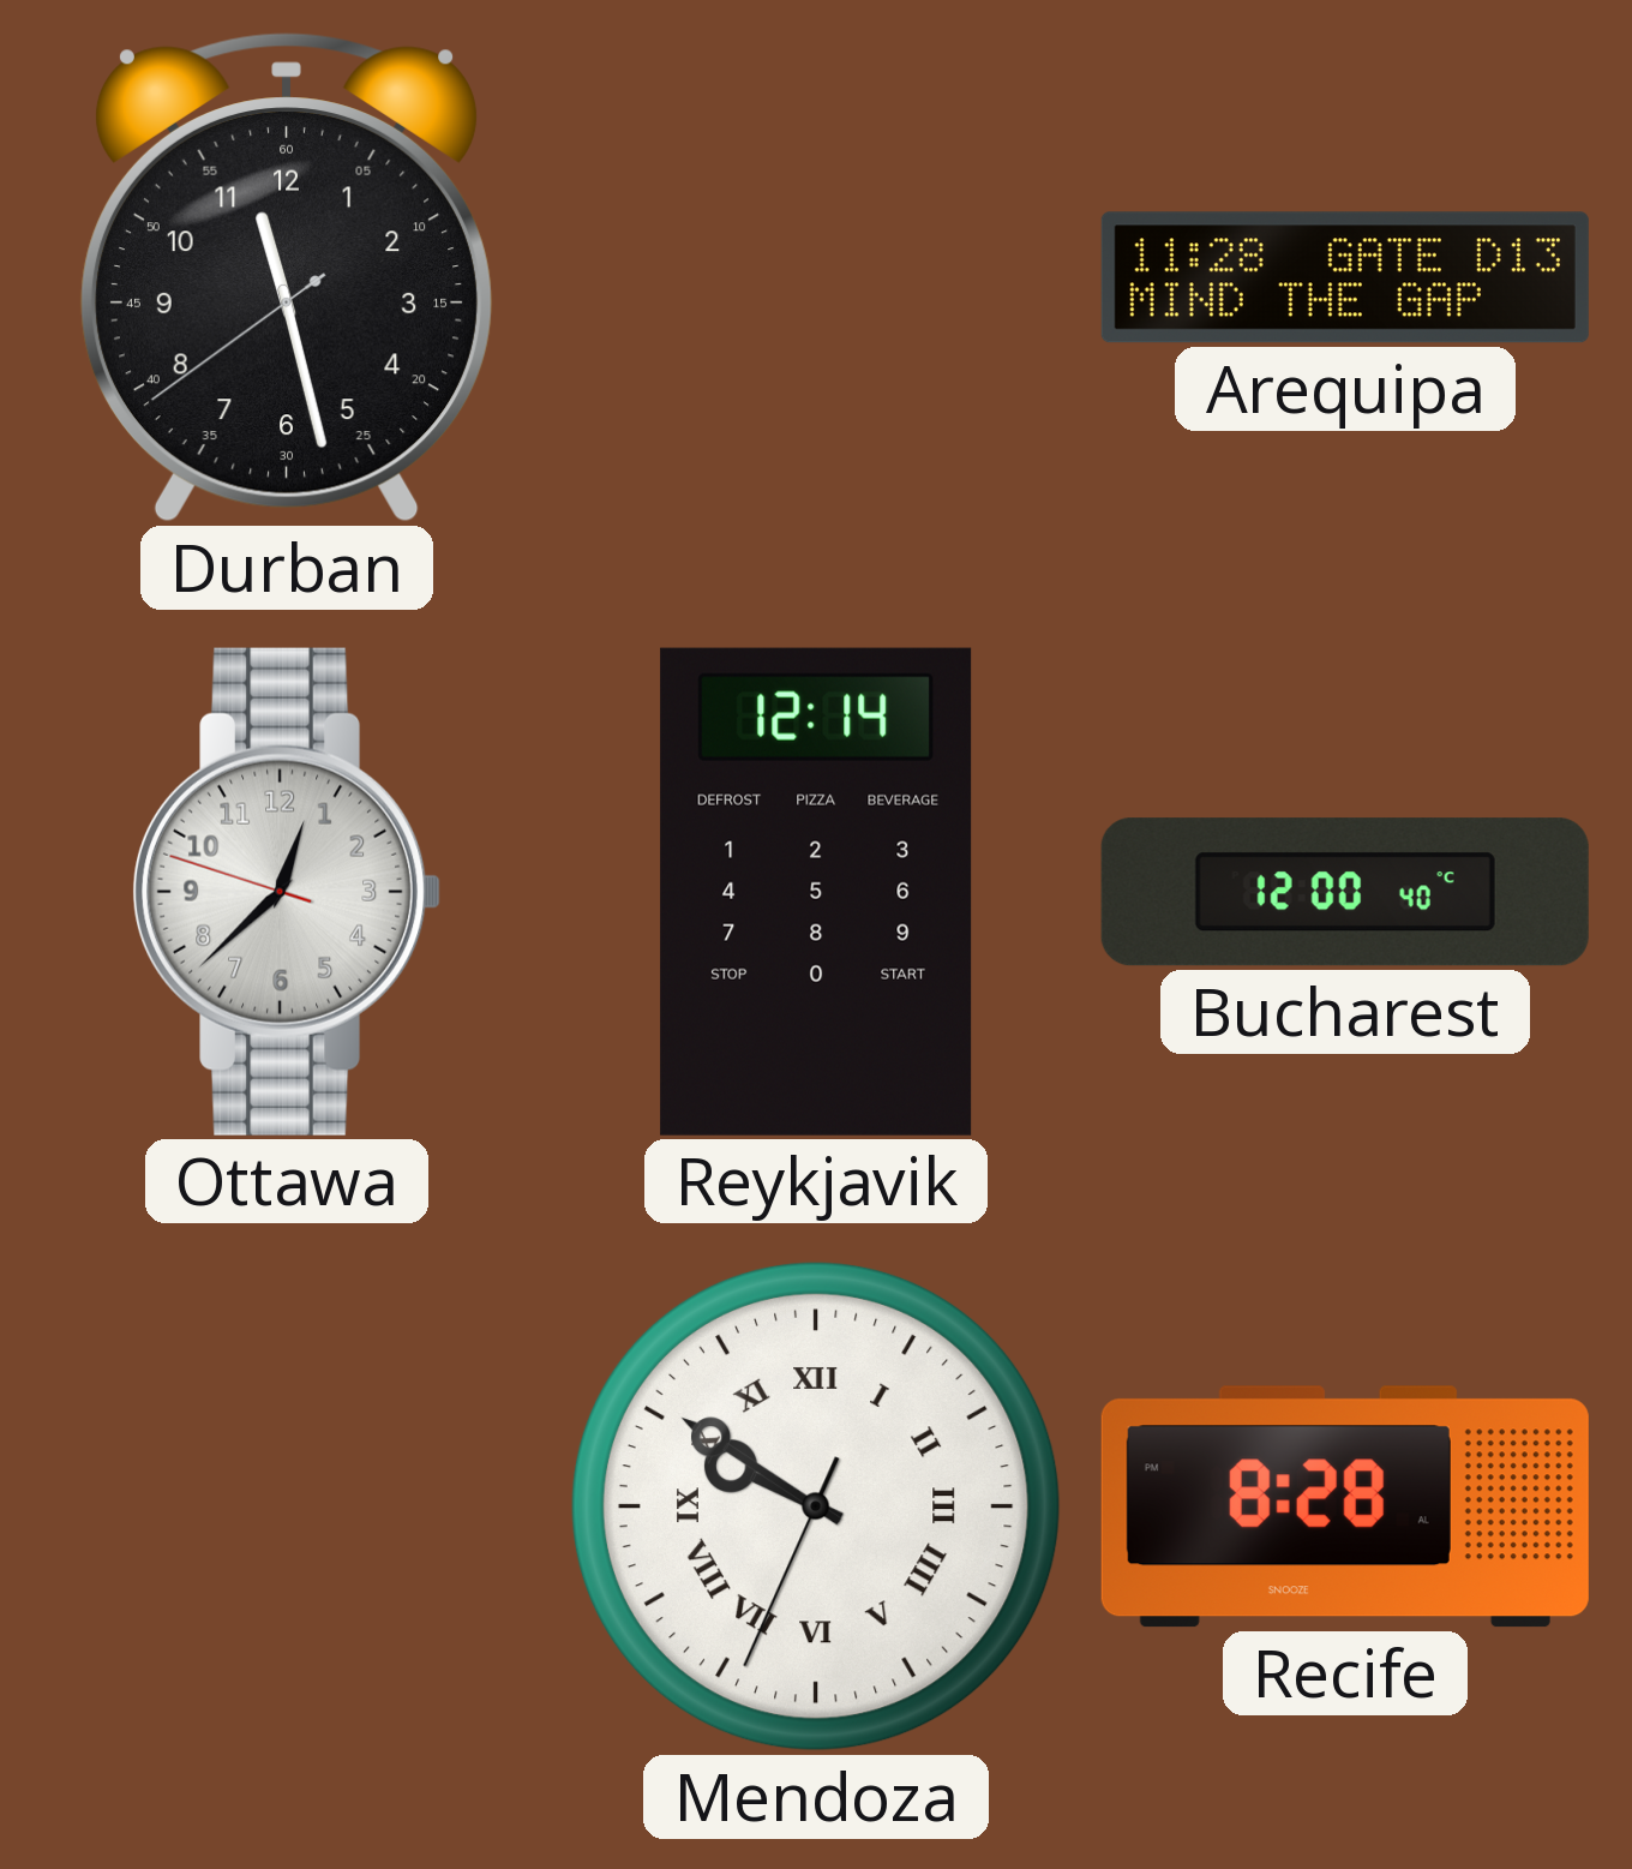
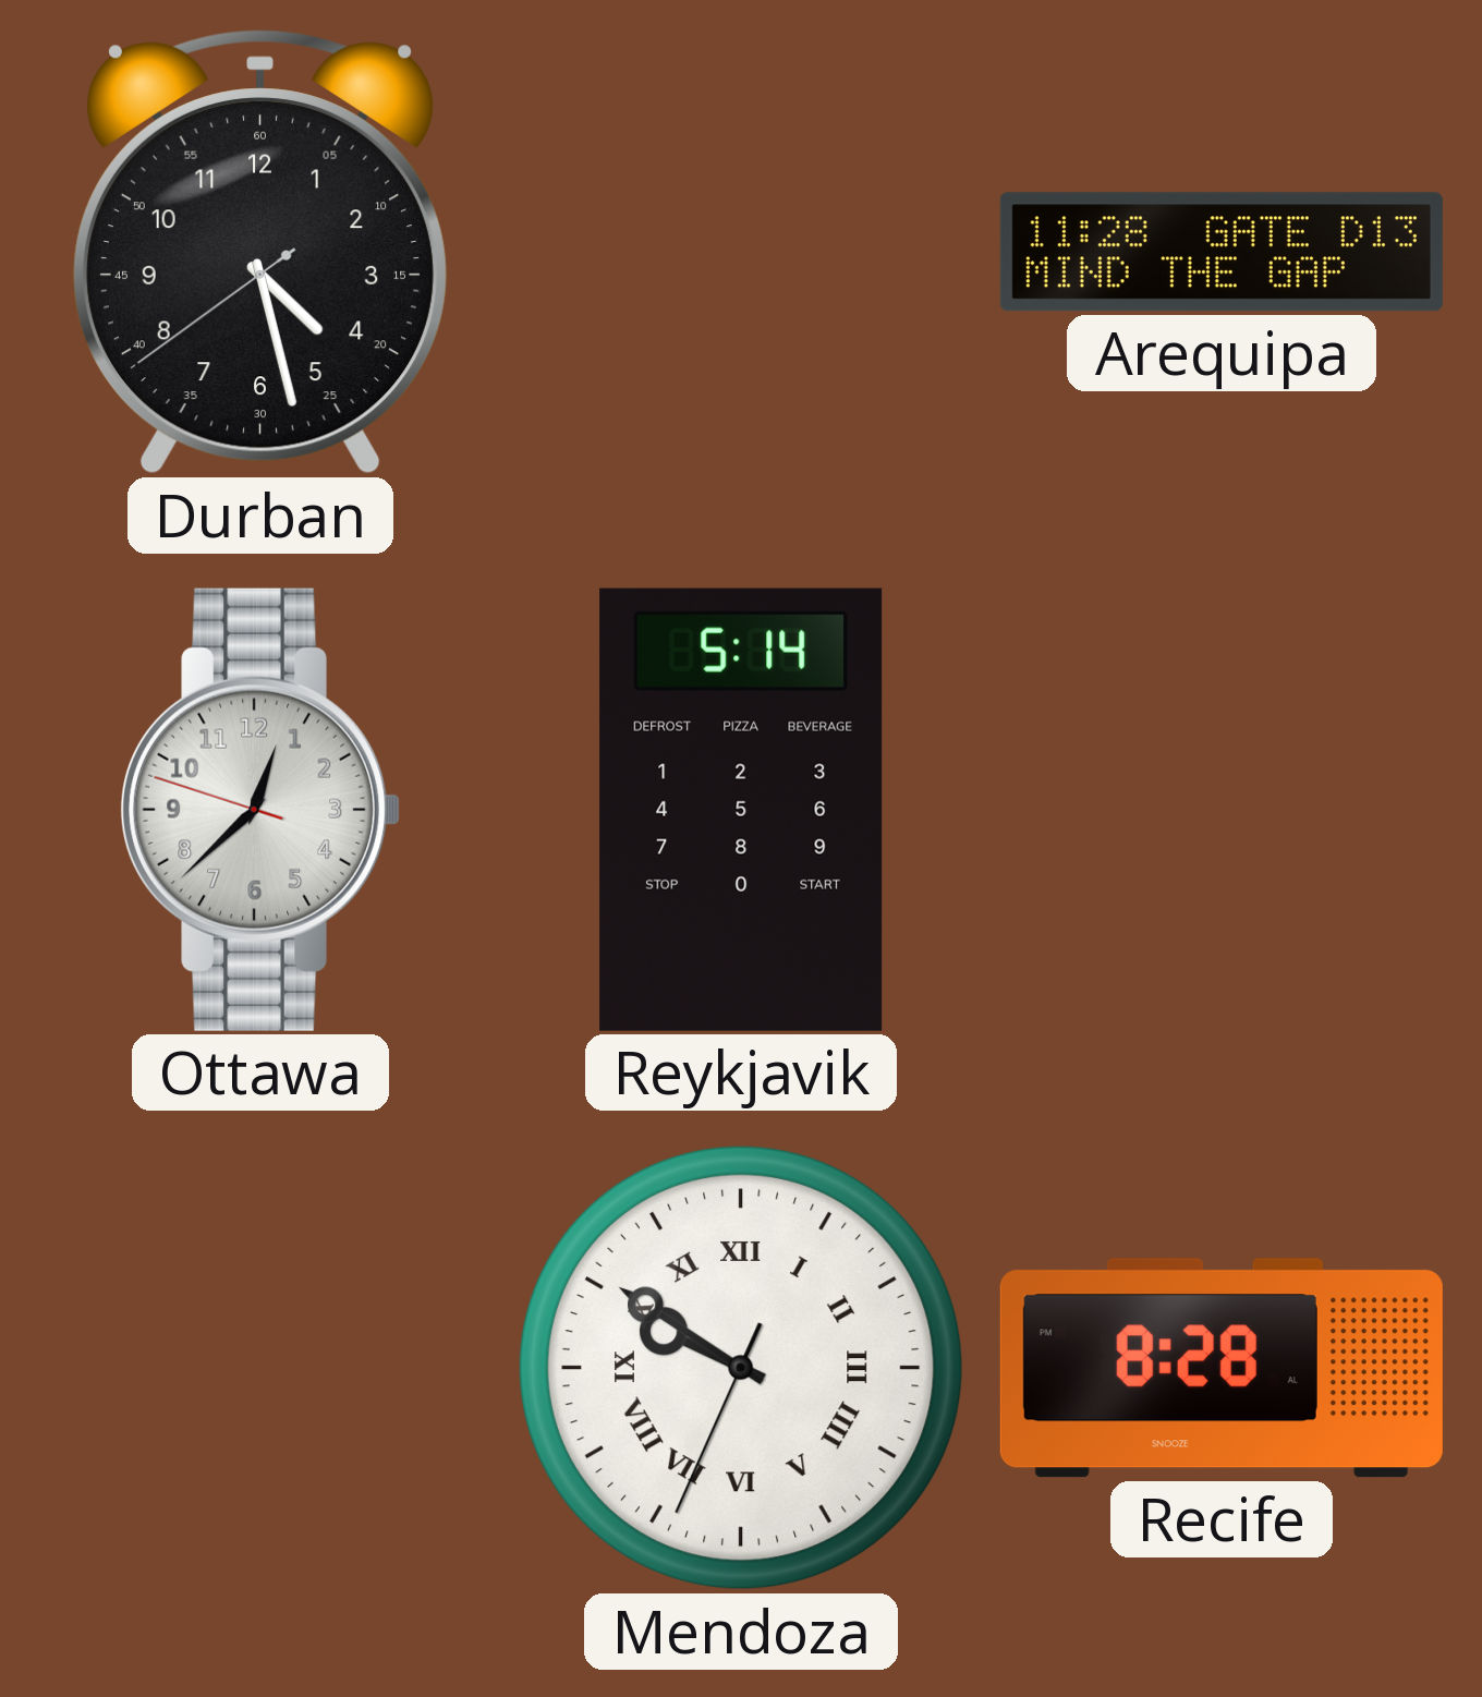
Durban: 11:27 -> 4:27
Reykjavik: 12:14 -> 5:14
Bucharest: 12:00 -> none
